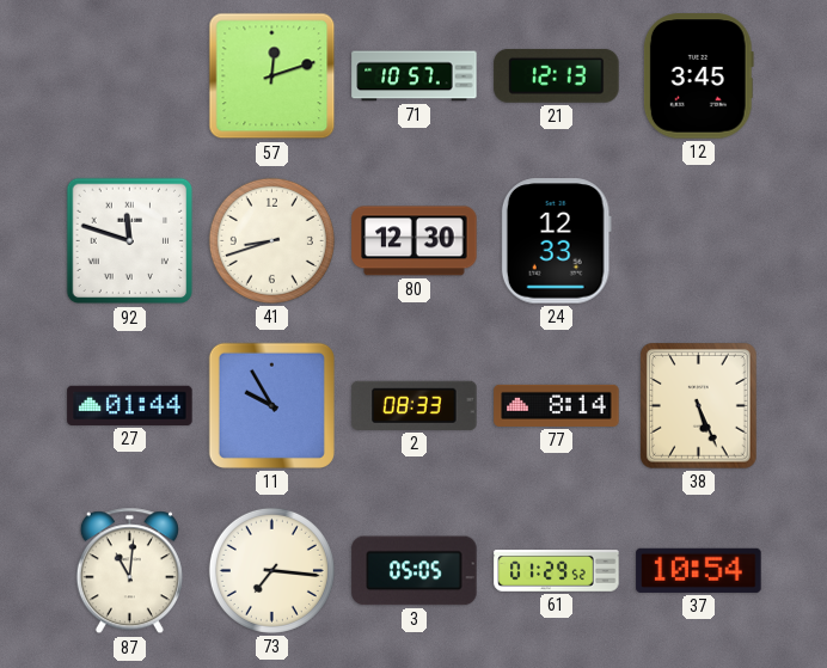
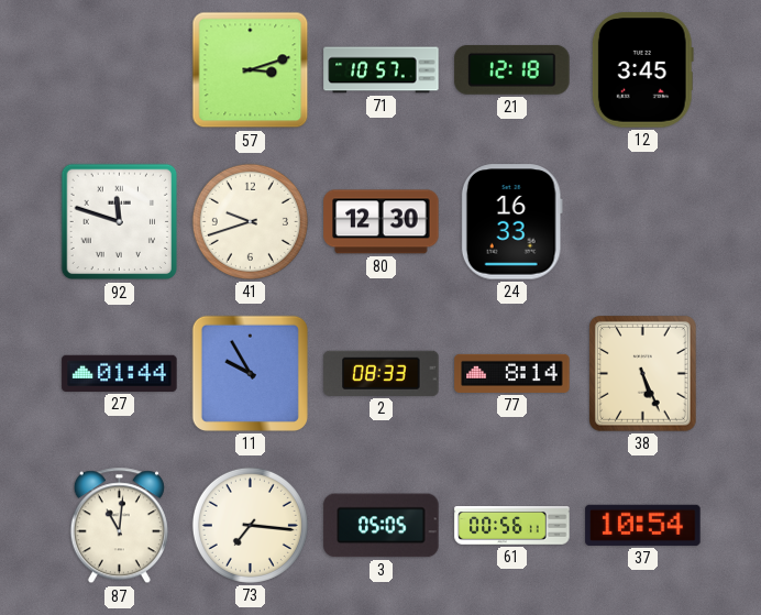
57: 12:12 -> 3:12
21: 12:13 -> 12:18
41: 8:42 -> 9:42
24: 12:33 -> 16:33
61: 01:29 -> 00:56
